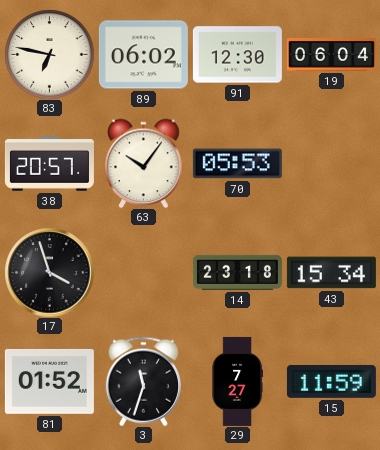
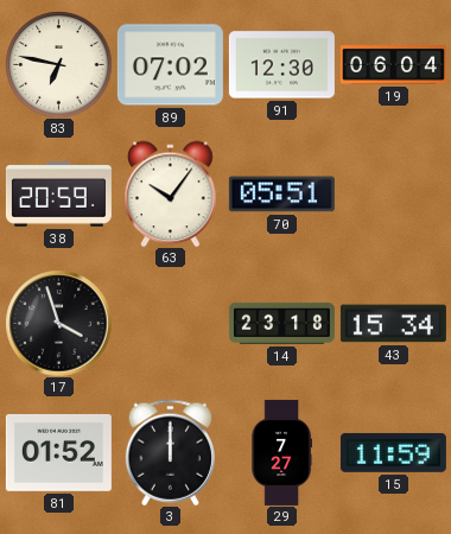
89: 06:02 -> 07:02
38: 20:57 -> 20:59
70: 05:53 -> 05:51
3: 11:33 -> 12:00
